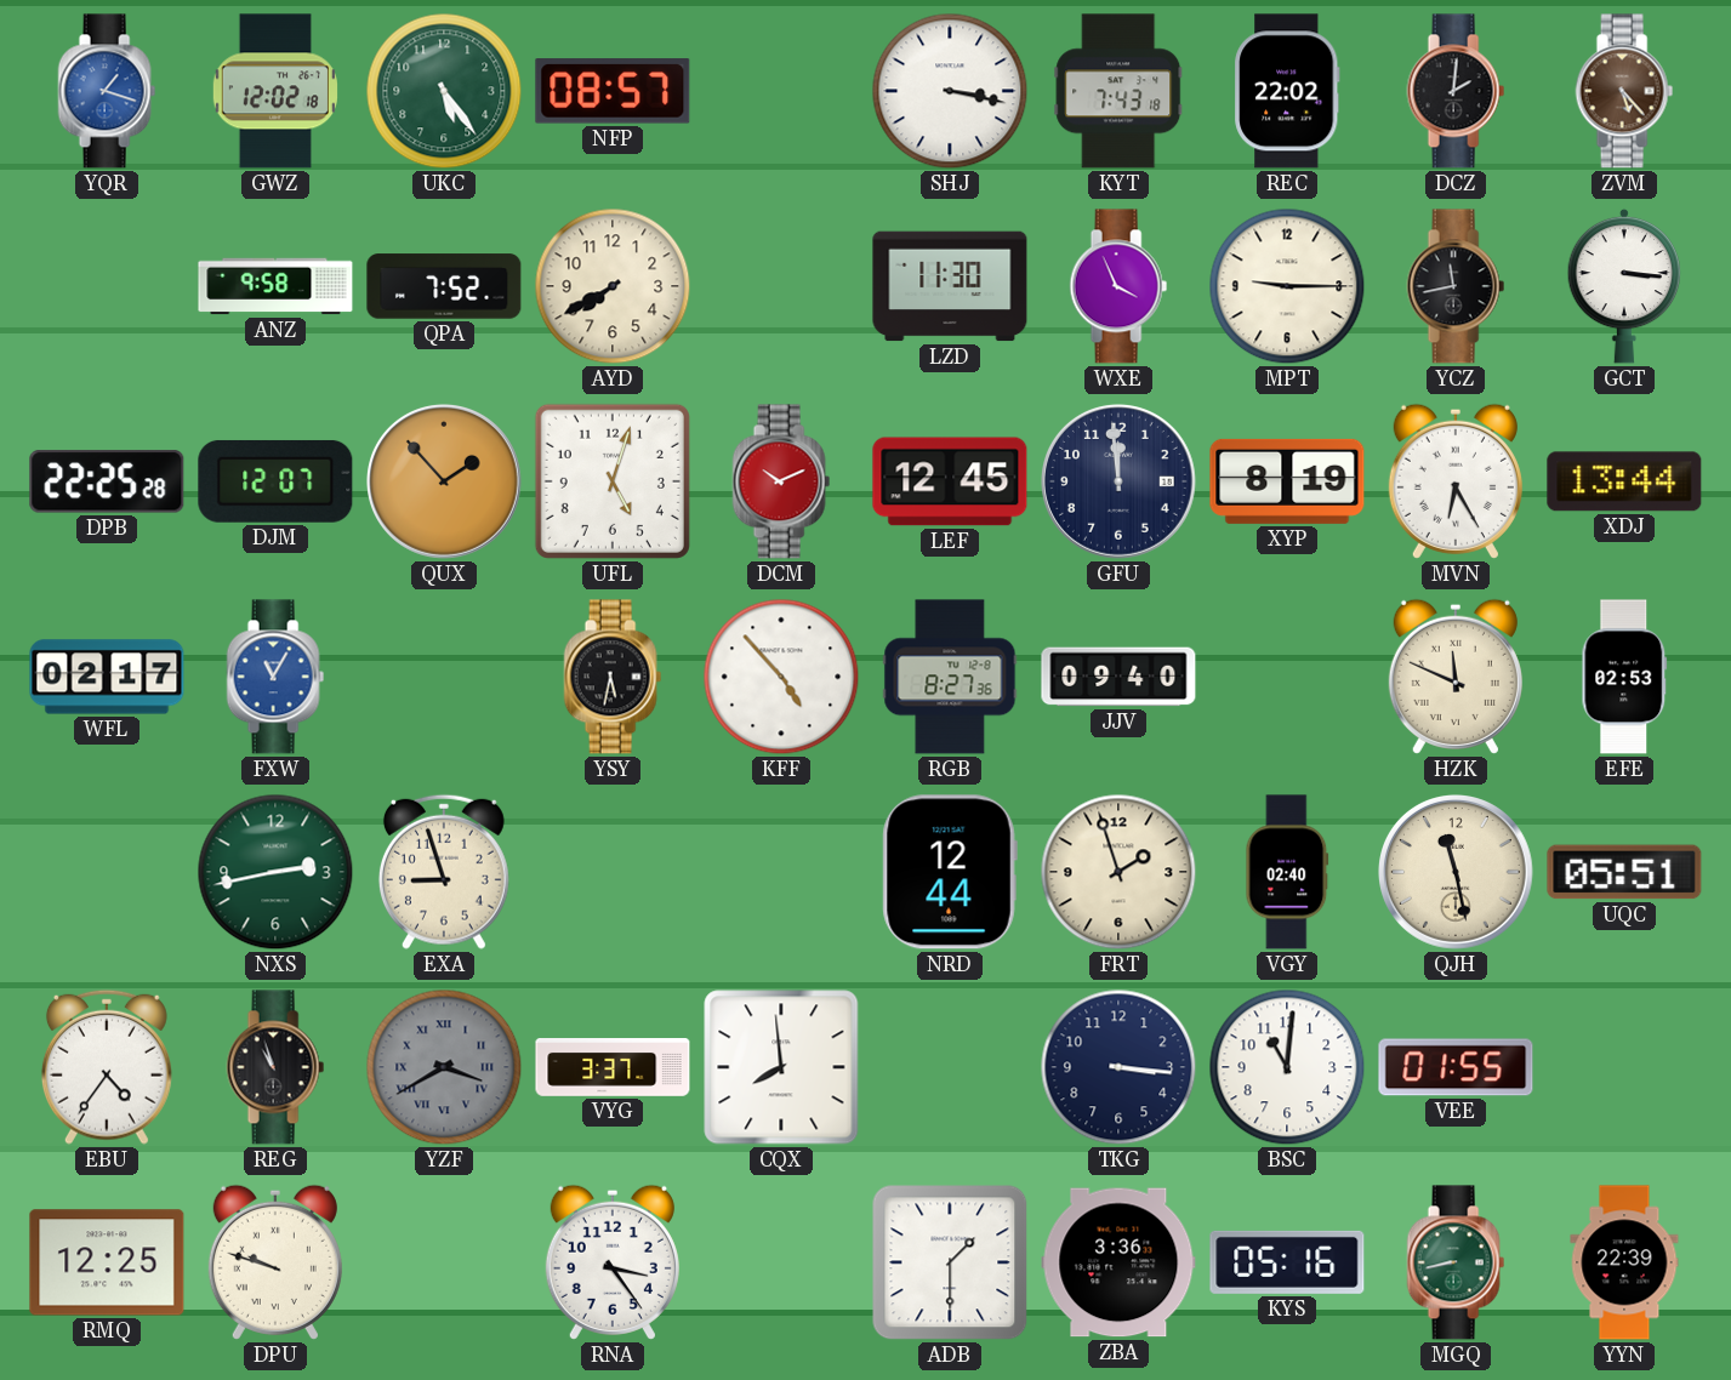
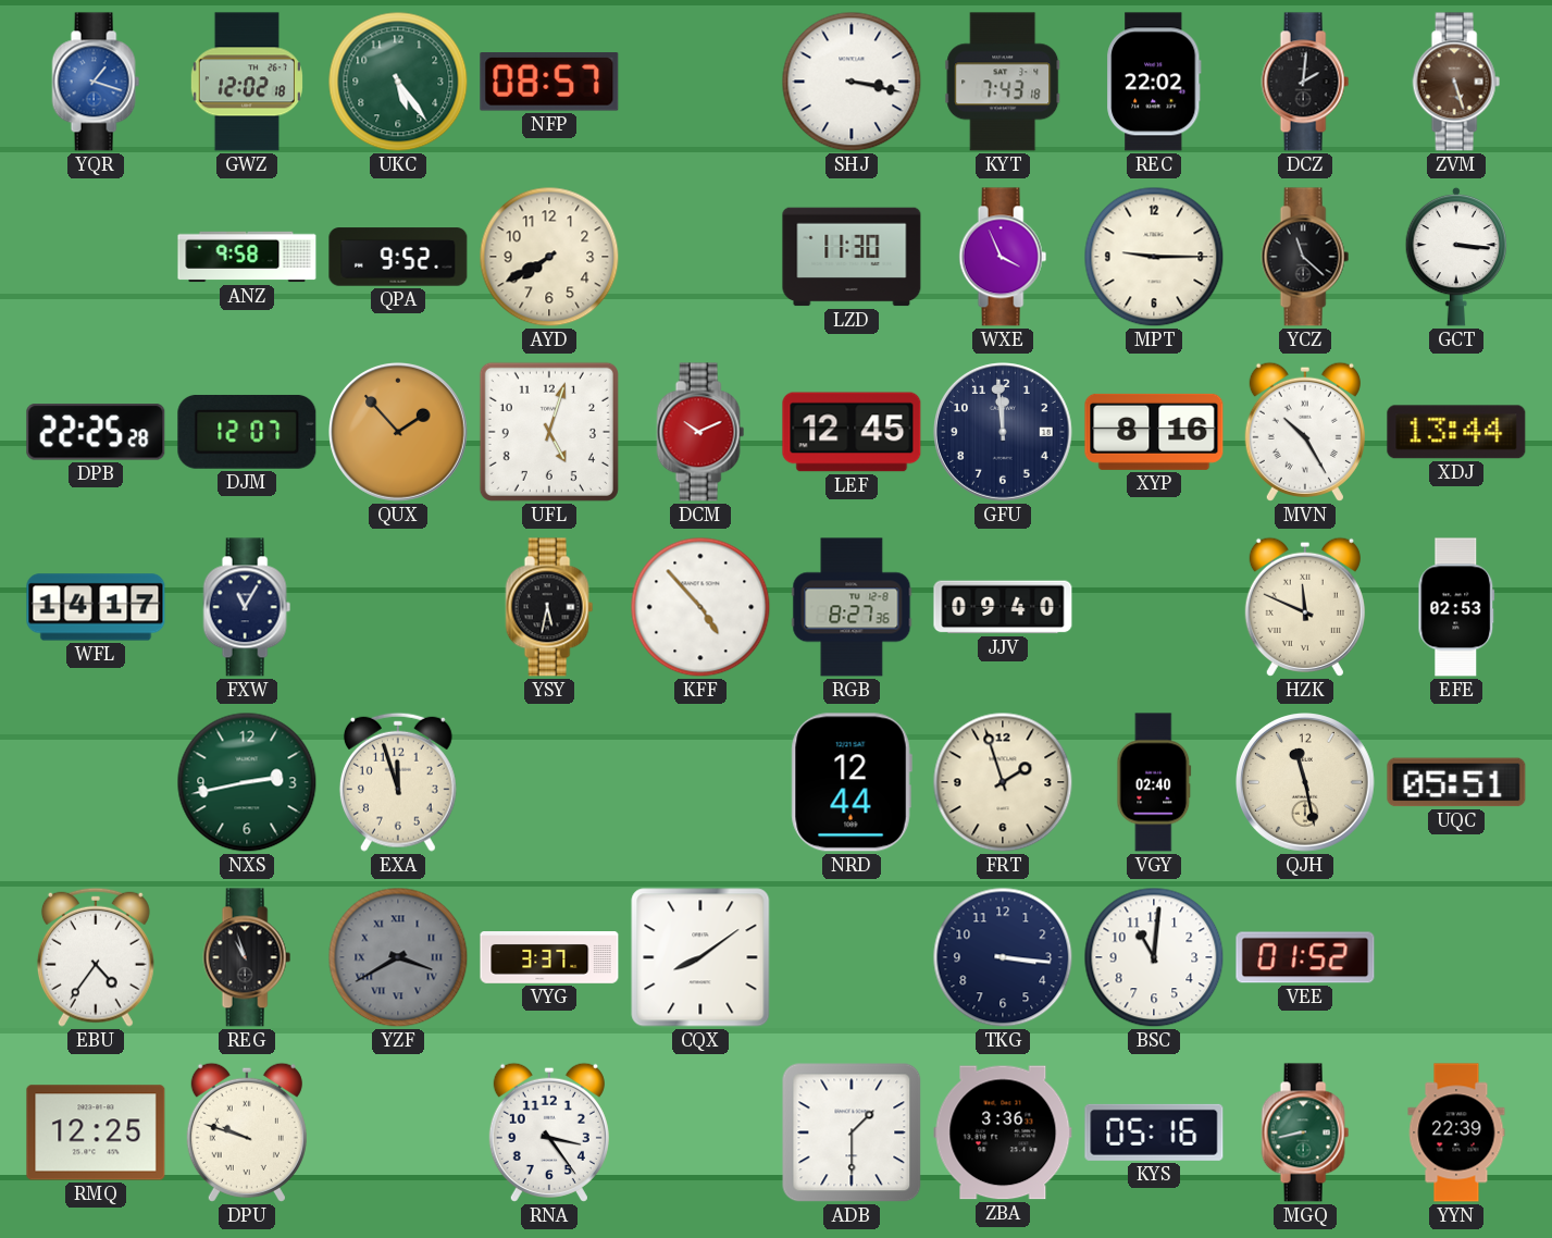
ZVM: 5:23 -> 5:27
QPA: 7:52 -> 9:52
YCZ: 11:43 -> 11:22
XYP: 8:19 -> 8:16
MVN: 6:25 -> 10:25
WFL: 02:17 -> 14:17
FXW dial: blue -> navy
EXA: 8:57 -> 11:57
CQX: 7:59 -> 8:09
VEE: 01:55 -> 01:52
